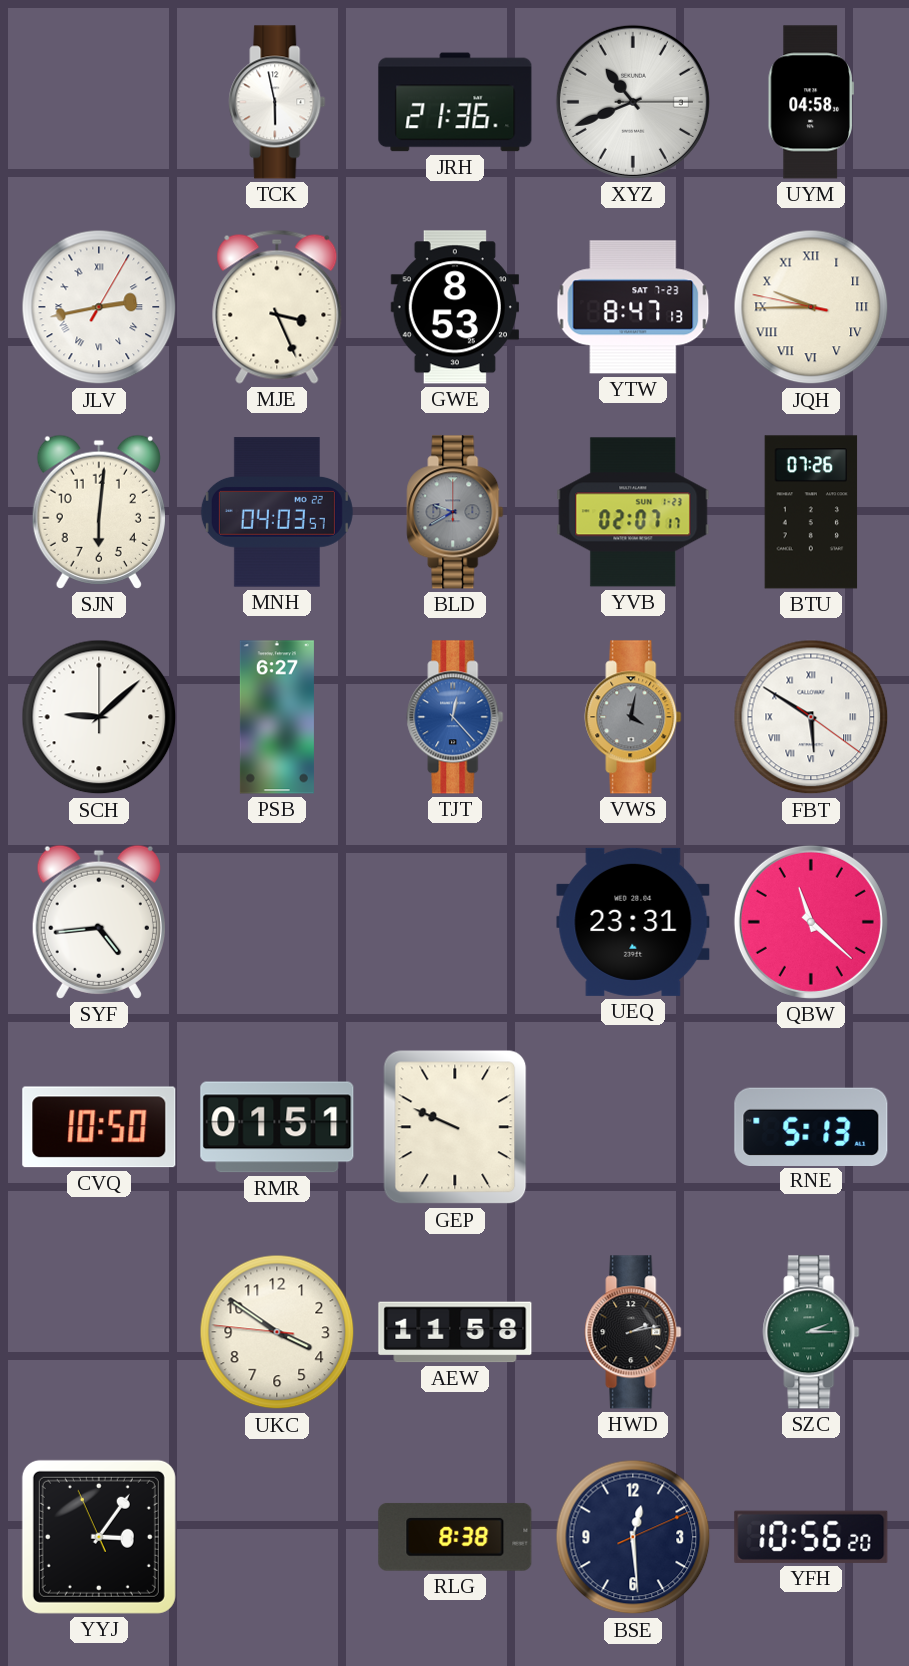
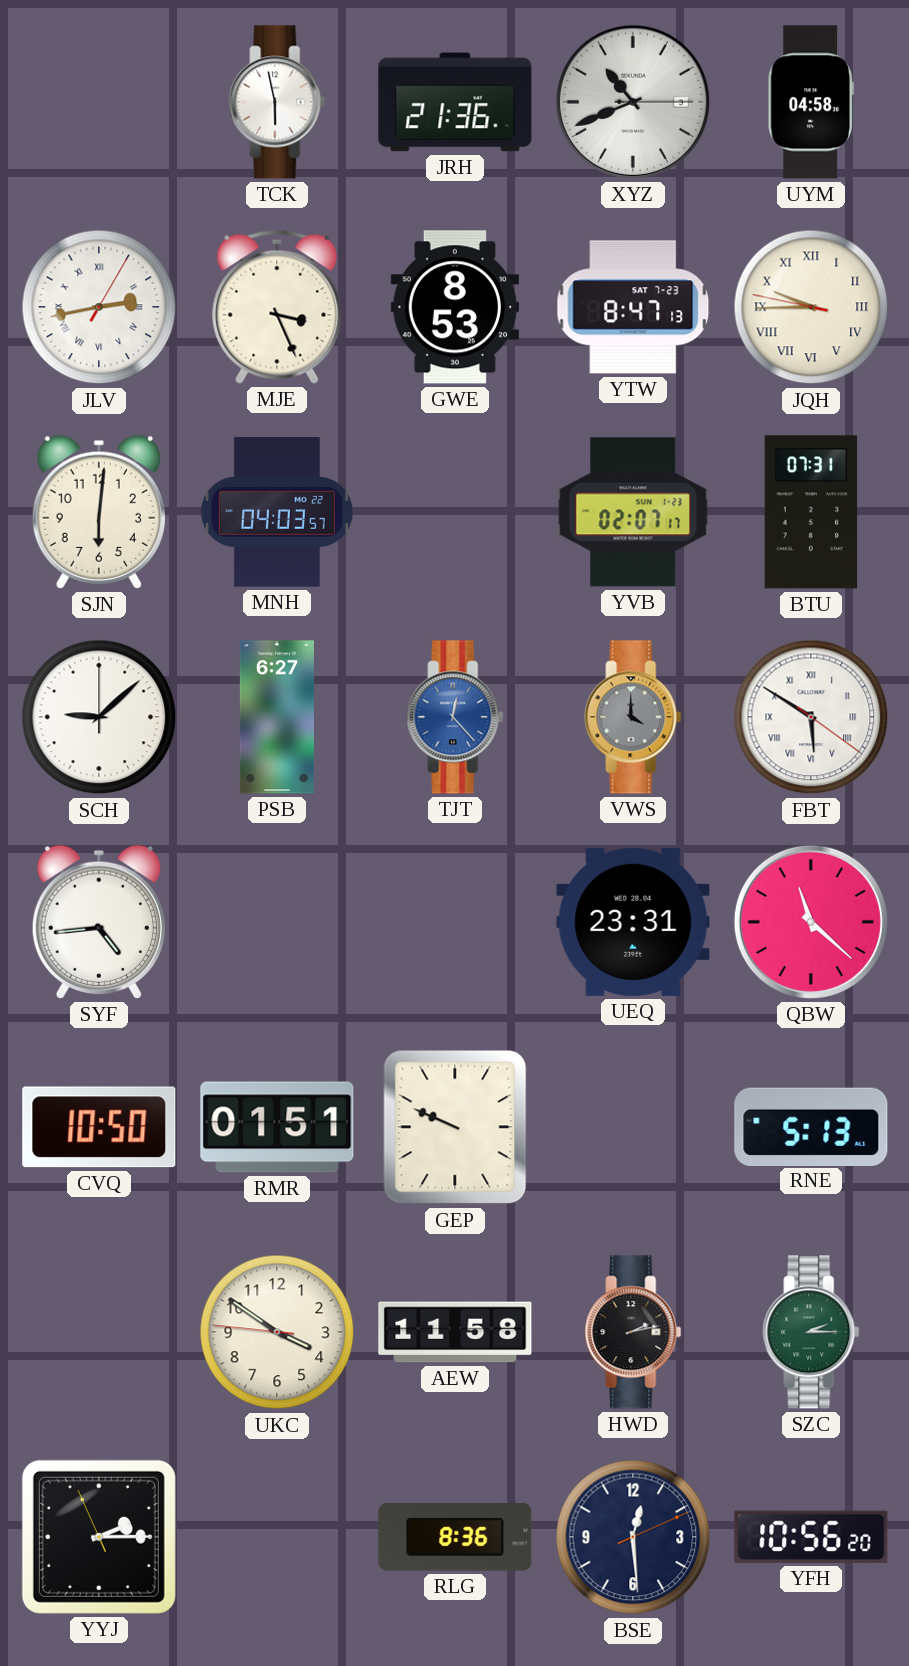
BLD: 9:40 -> none
BTU: 07:26 -> 07:31
VWS: 4:02 -> 4:00
YYJ: 3:05 -> 2:14
RLG: 8:38 -> 8:36
